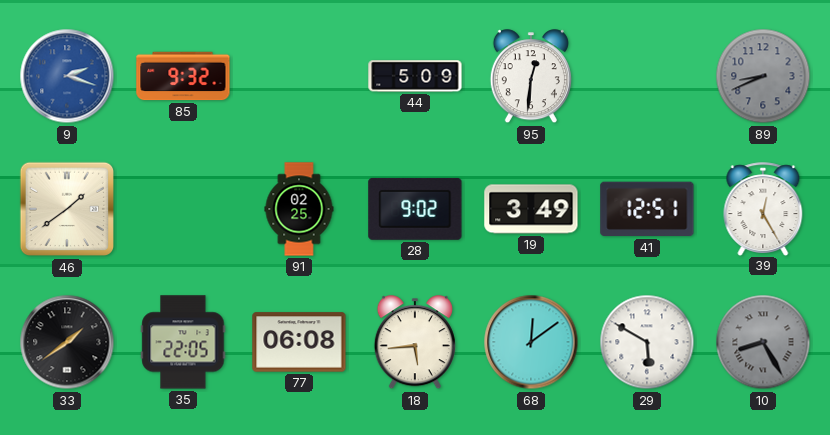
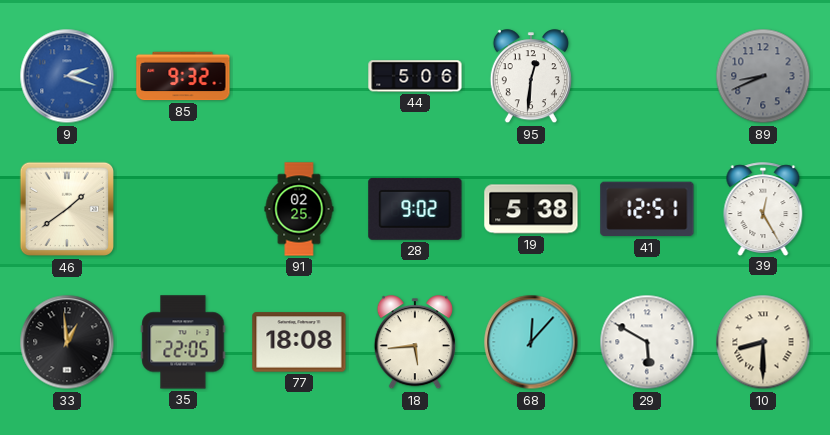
44: 5:09 -> 5:06
19: 3:49 -> 5:38
33: 1:39 -> 12:59
77: 06:08 -> 18:08
68: 12:09 -> 12:07
10: 8:25 -> 8:30
10 dial: grey -> cream
